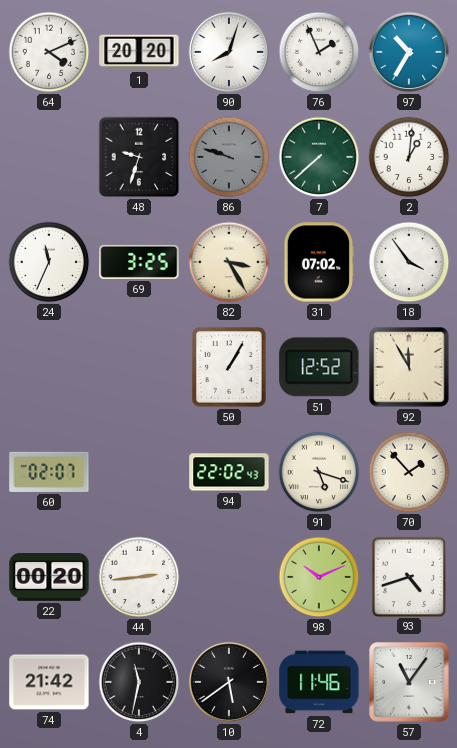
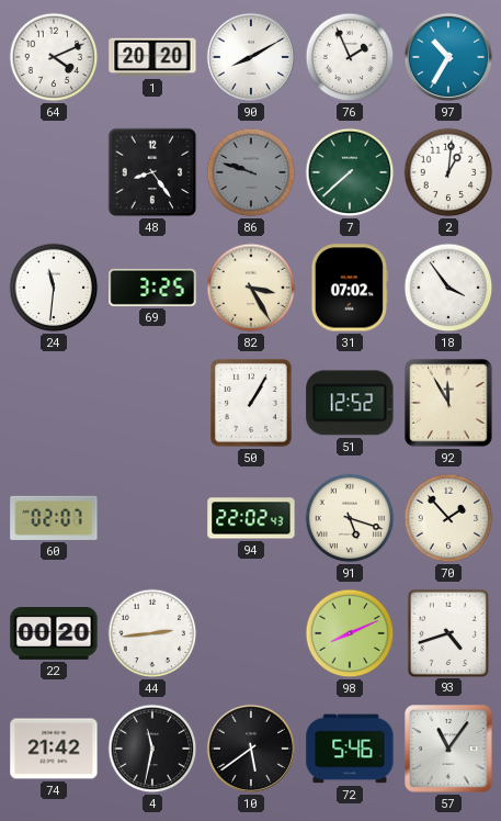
90: 8:03 -> 8:10
48: 9:33 -> 8:24
24: 11:34 -> 11:31
98: 10:11 -> 8:11
72: 11:46 -> 5:46
